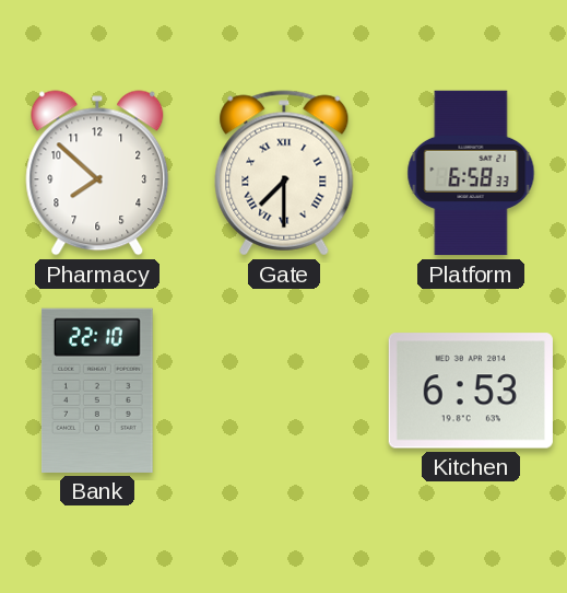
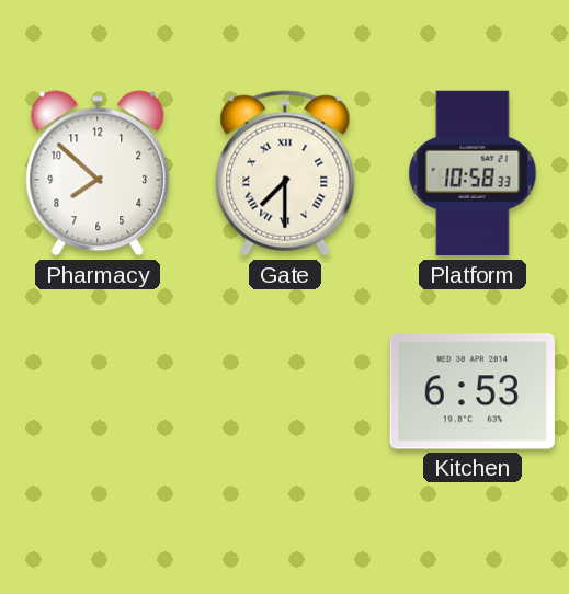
Platform: 6:58 -> 10:58
Bank: 22:10 -> none
